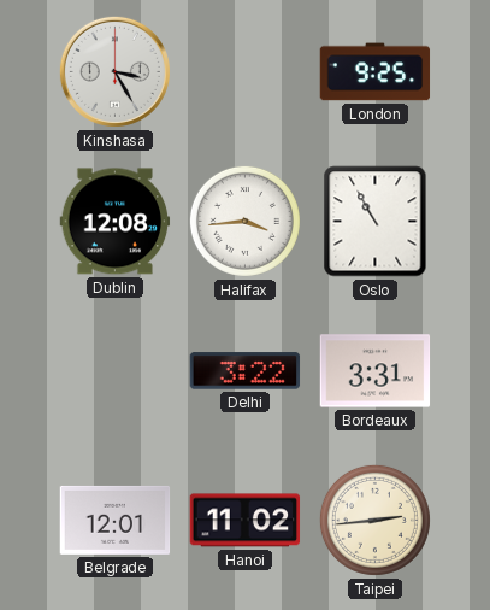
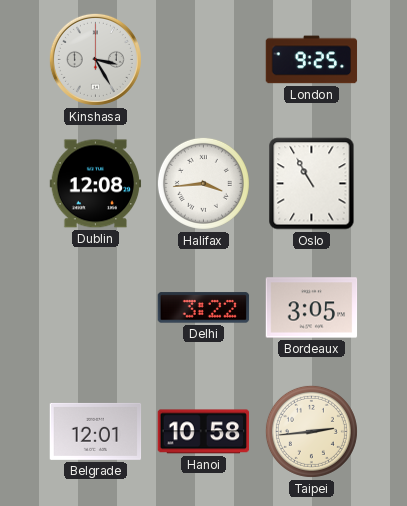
Bordeaux: 3:31 -> 3:05
Hanoi: 11:02 -> 10:58
